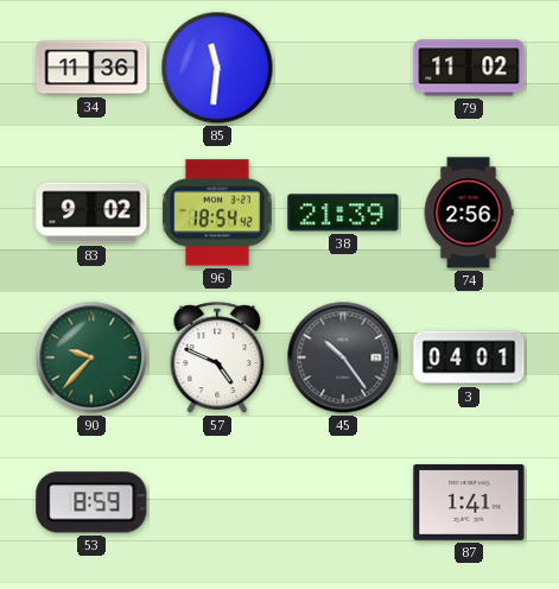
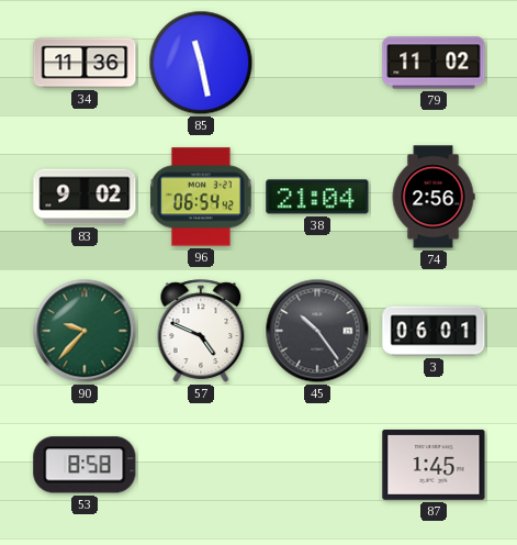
85: 11:31 -> 11:28
96: 18:54 -> 06:54
38: 21:39 -> 21:04
3: 04:01 -> 06:01
53: 8:59 -> 8:58
87: 1:41 -> 1:45
